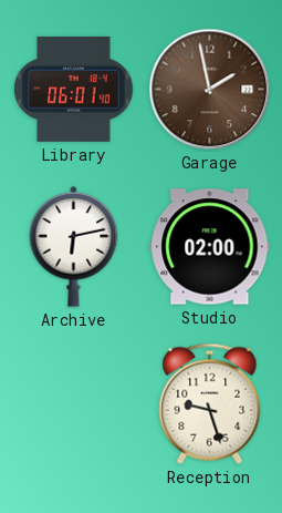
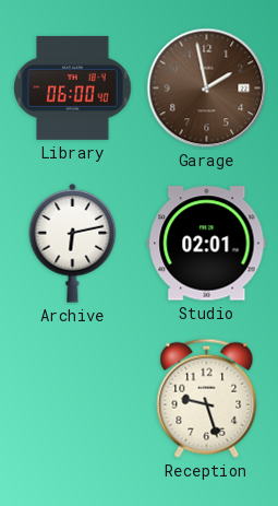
Library: 06:01 -> 06:00
Studio: 02:00 -> 02:01
